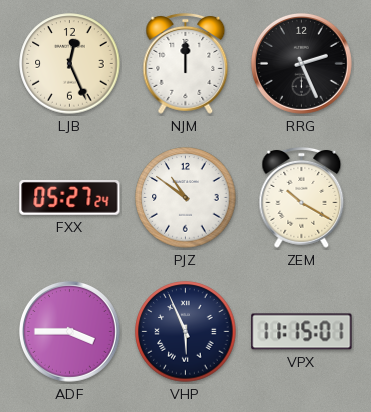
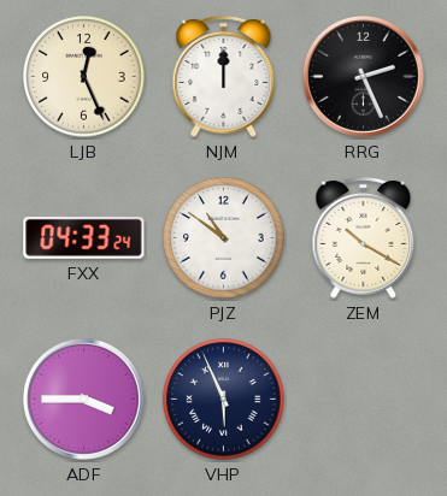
FXX: 05:27 -> 04:33
VPX: 11:15 -> none
